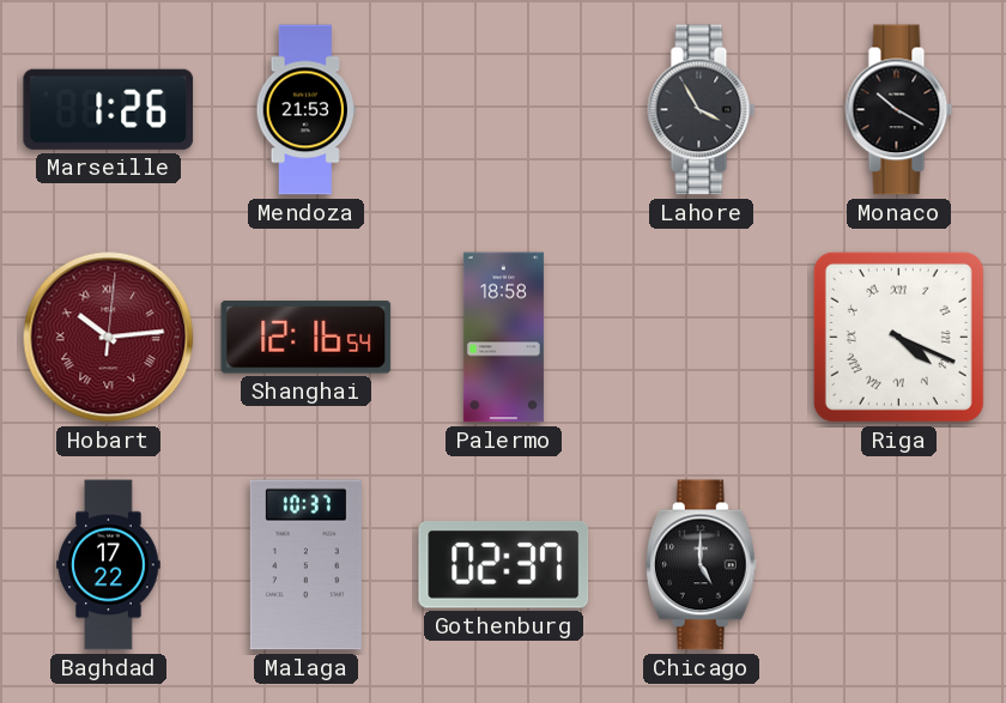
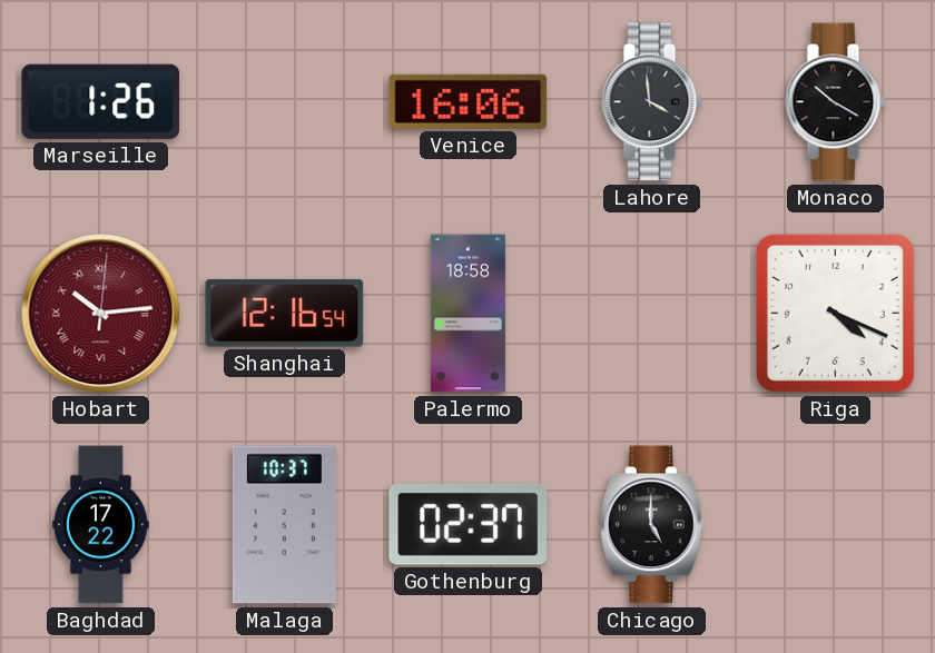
Mendoza: 21:53 -> none
Venice: none -> 16:06
Lahore: 3:55 -> 3:59
Riga numerals: Roman -> Arabic
